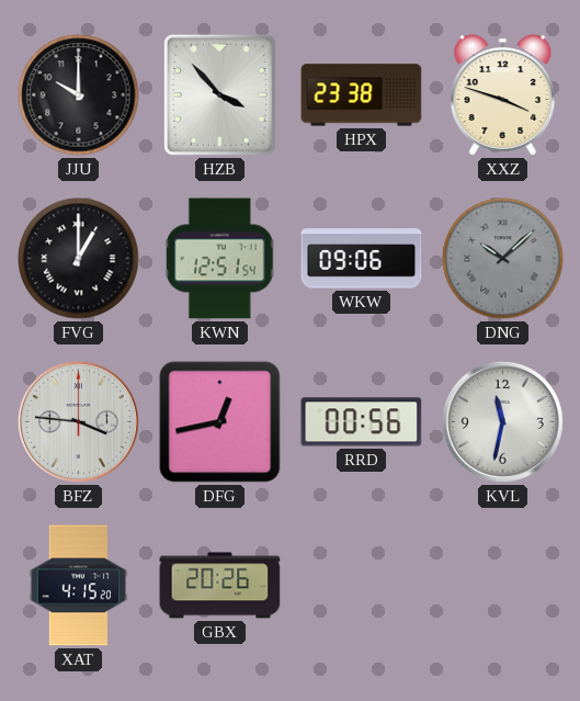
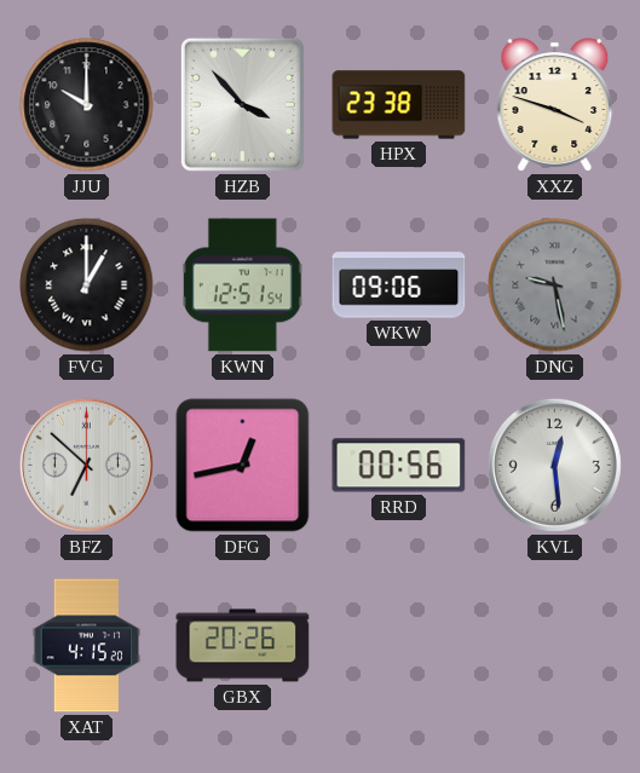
DNG: 10:08 -> 9:28
BFZ: 3:46 -> 6:52
KVL: 11:32 -> 12:29
